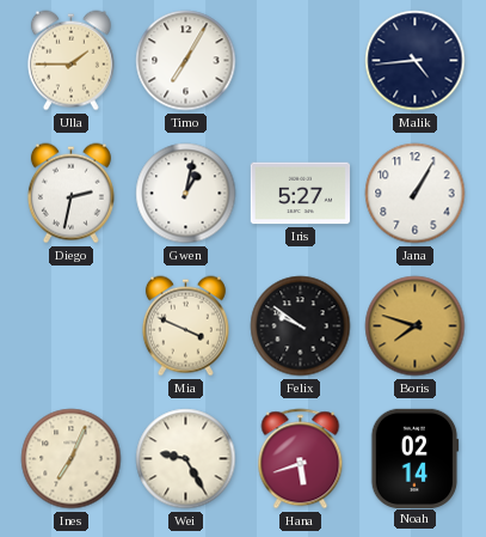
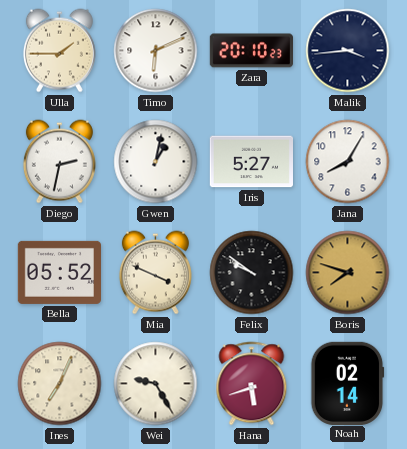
Timo: 7:05 -> 6:11
Zara: none -> 20:10
Malik: 4:44 -> 3:44
Jana: 1:05 -> 8:05
Bella: none -> 05:52
